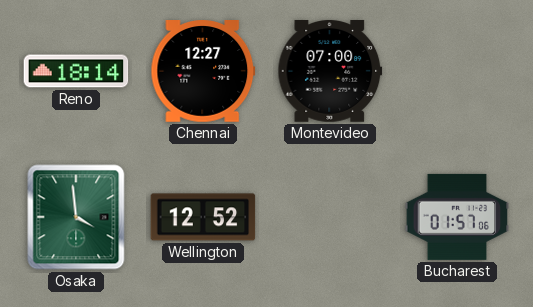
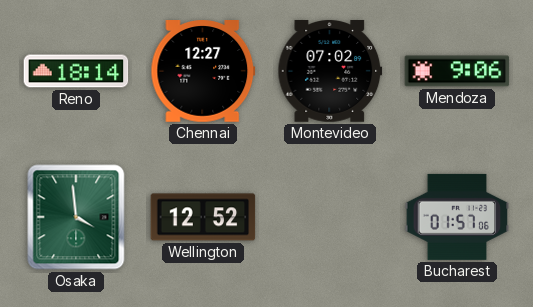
Montevideo: 07:00 -> 07:02
Mendoza: none -> 9:06
